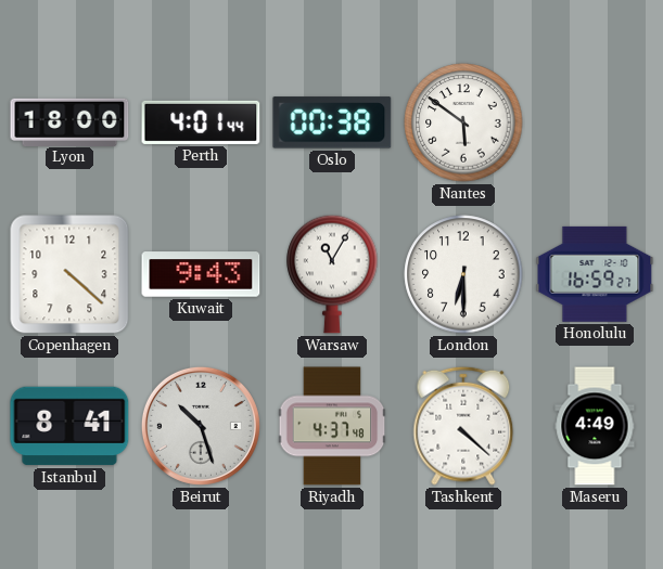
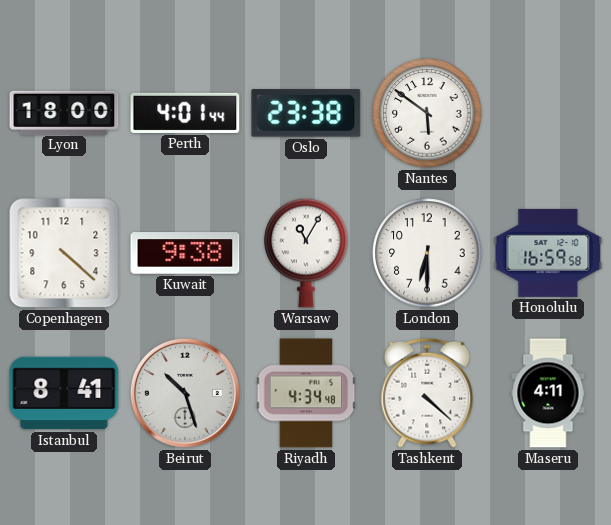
Oslo: 00:38 -> 23:38
Kuwait: 9:43 -> 9:38
Honolulu: 16:59:27 -> 16:59:58
Riyadh: 4:37 -> 4:34
Maseru: 4:49 -> 4:11
